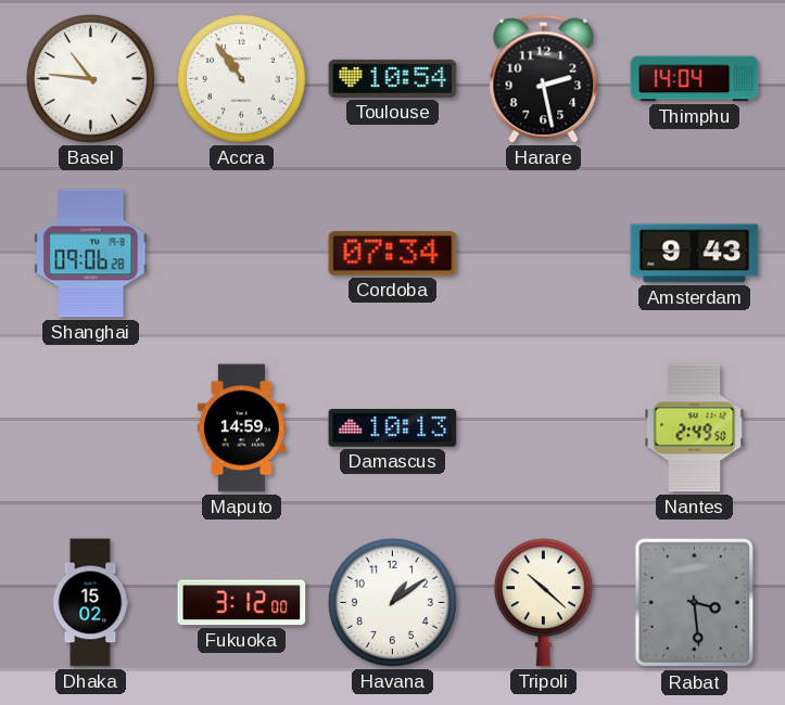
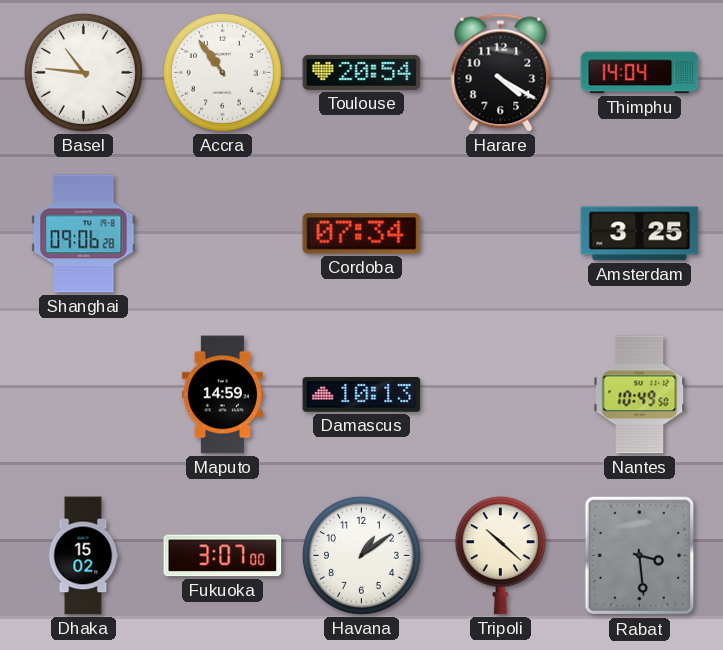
Toulouse: 10:54 -> 20:54
Harare: 2:28 -> 4:20
Amsterdam: 9:43 -> 3:25
Nantes: 2:49 -> 10:49
Fukuoka: 3:12 -> 3:07
